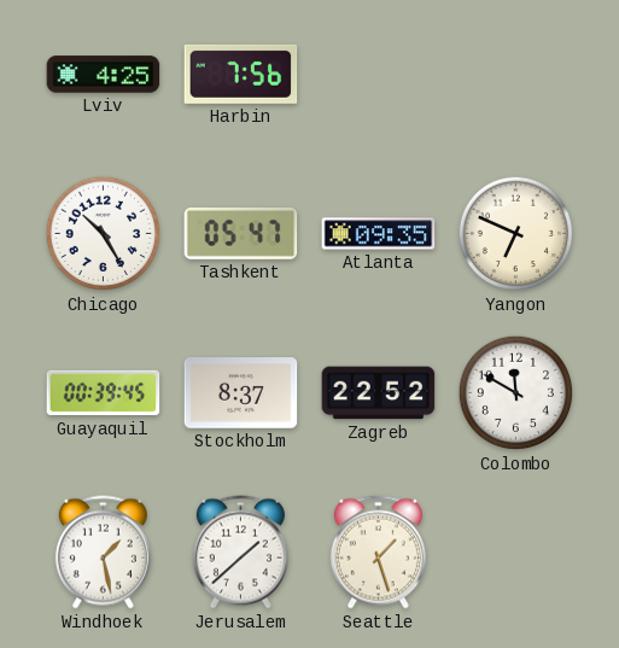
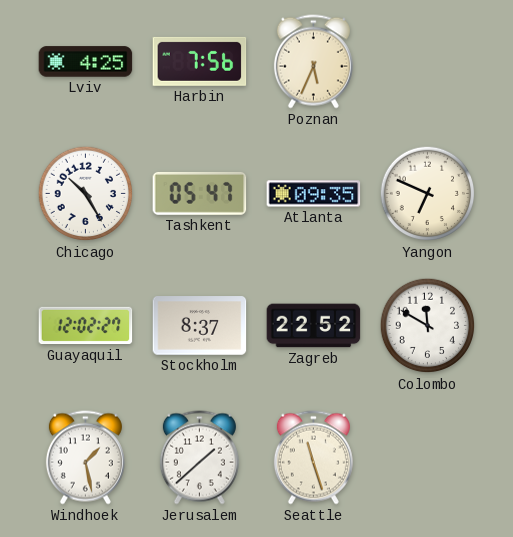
Poznan: none -> 5:34
Guayaquil: 00:39 -> 12:02
Seattle: 1:27 -> 11:27
